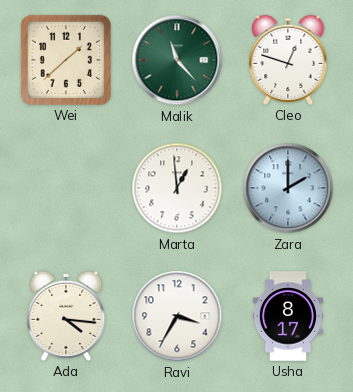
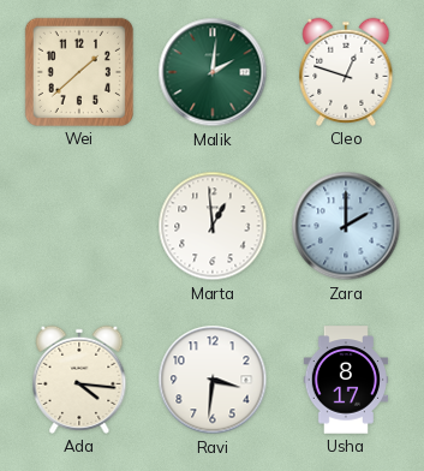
Malik: 11:23 -> 2:01
Ravi: 3:35 -> 3:31
